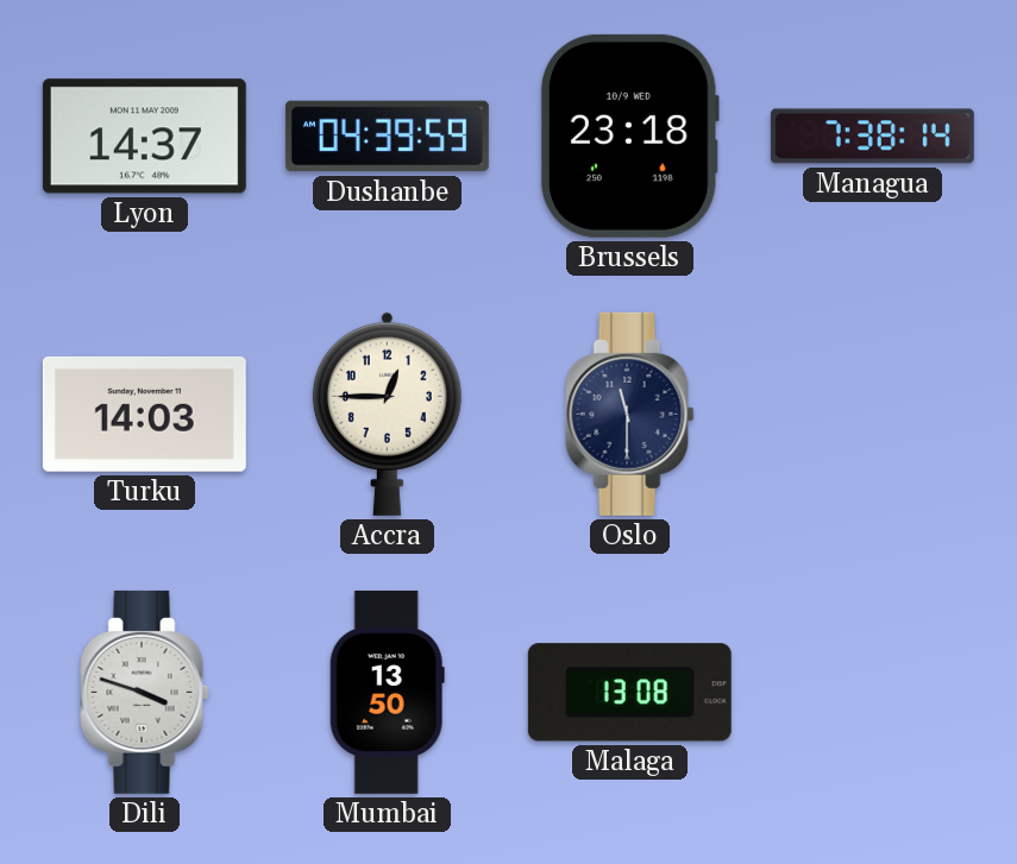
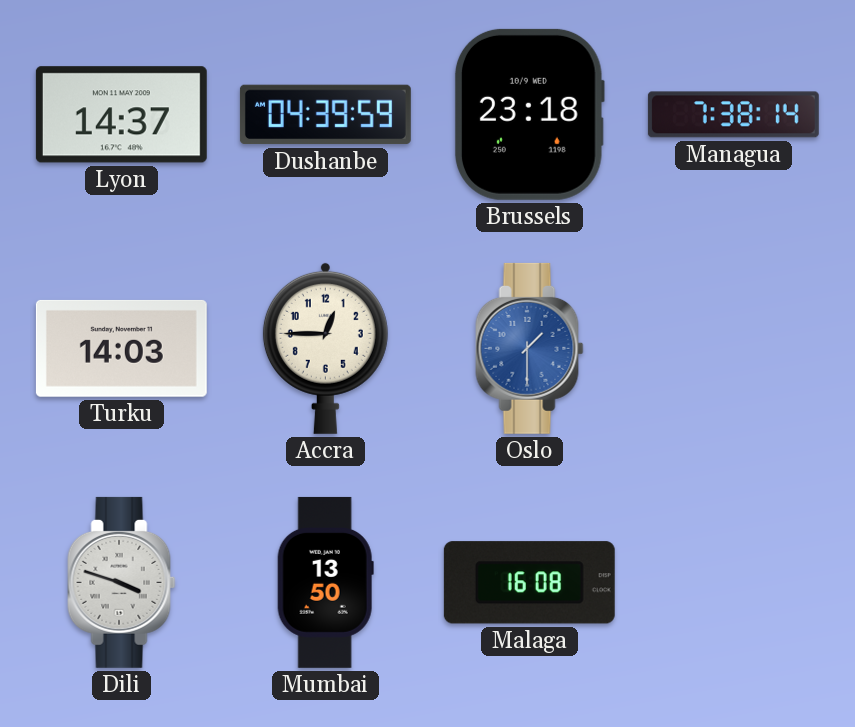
Oslo: 11:30 -> 1:30
Oslo dial: navy -> blue
Malaga: 13:08 -> 16:08
